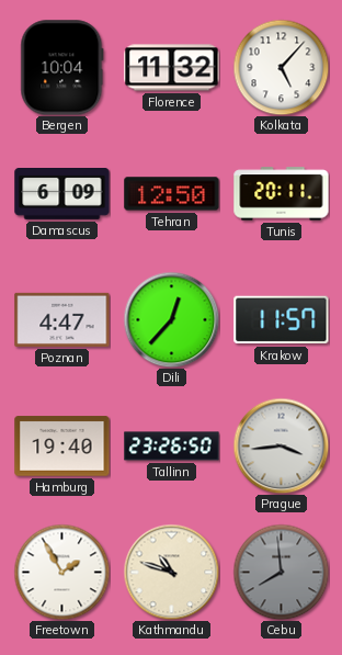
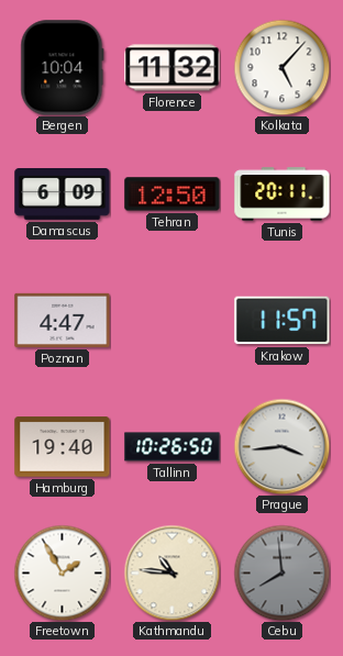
Dili: 12:37 -> none
Tallinn: 23:26 -> 10:26
Kathmandu: 10:48 -> 10:46
